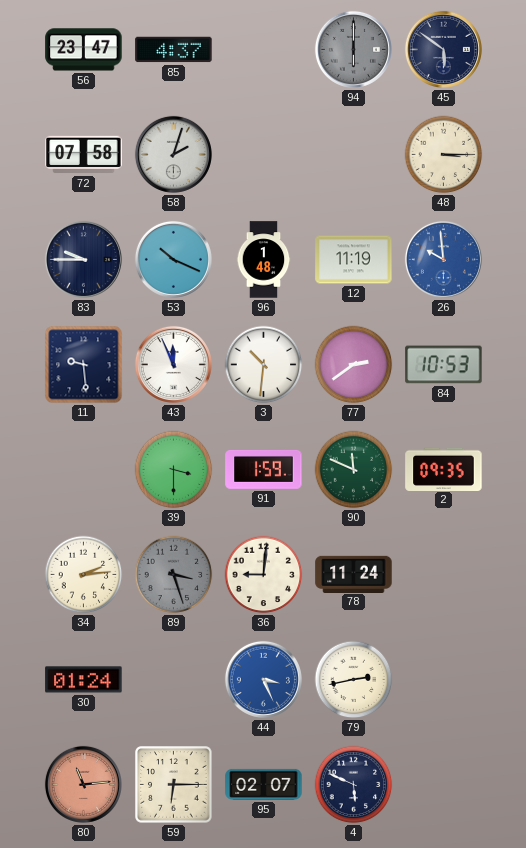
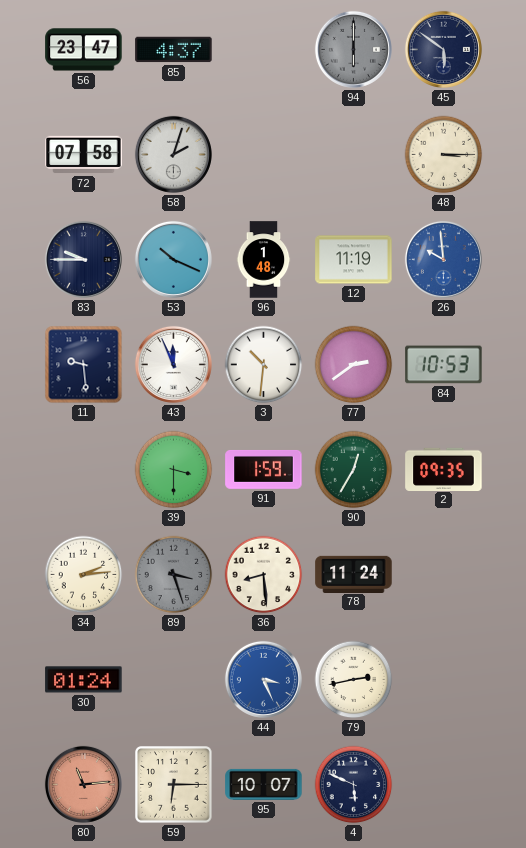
90: 11:49 -> 12:35
36: 9:01 -> 8:29
95: 02:07 -> 10:07
